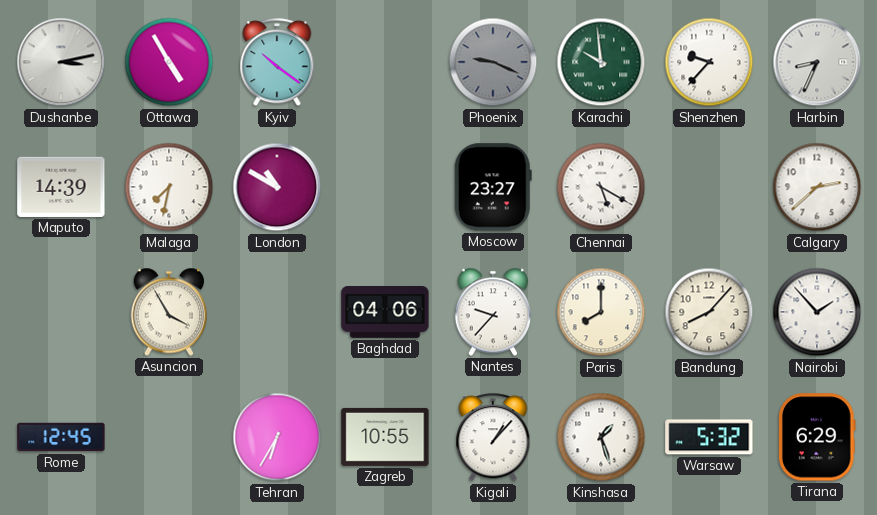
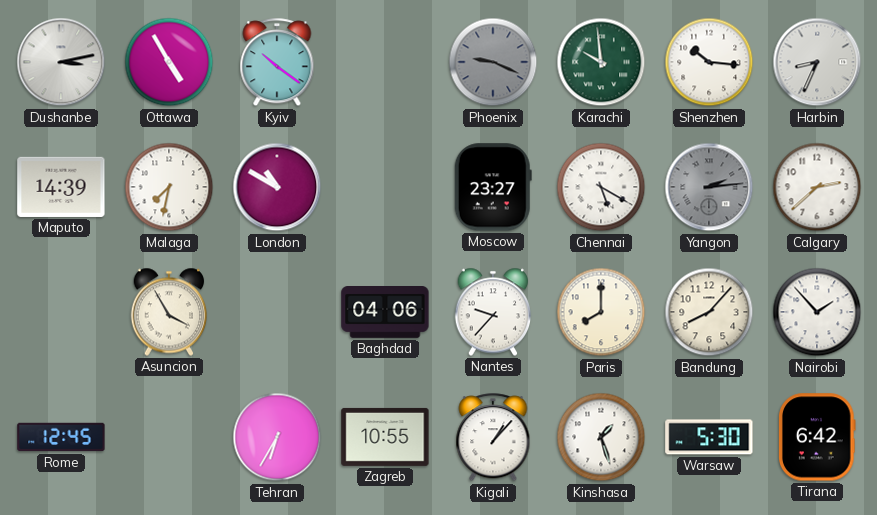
Shenzhen: 9:37 -> 10:16
Yangon: none -> 2:14
Warsaw: 5:32 -> 5:30
Tirana: 6:29 -> 6:42
